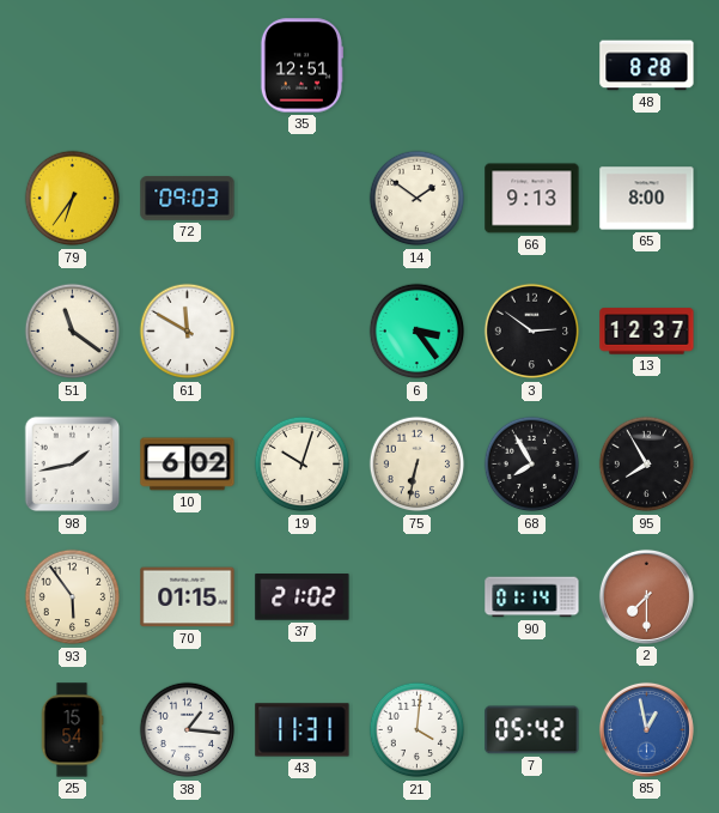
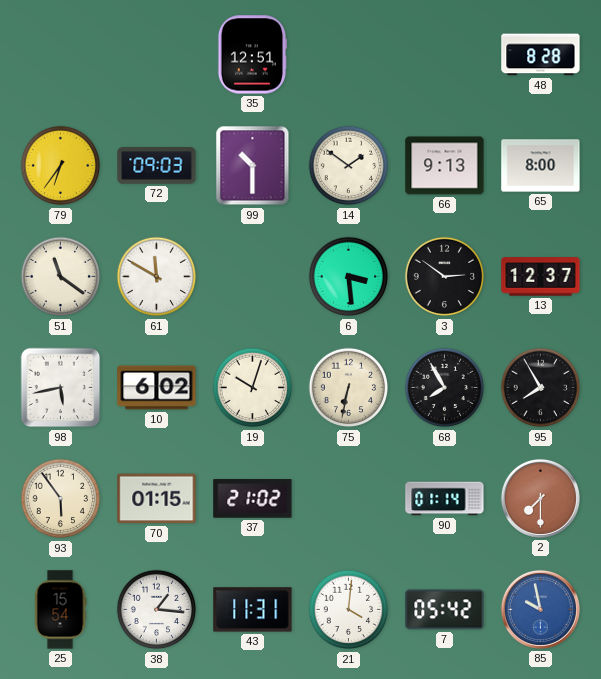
99: none -> 10:30
6: 3:24 -> 3:29
98: 1:43 -> 5:43
85: 12:58 -> 9:58
